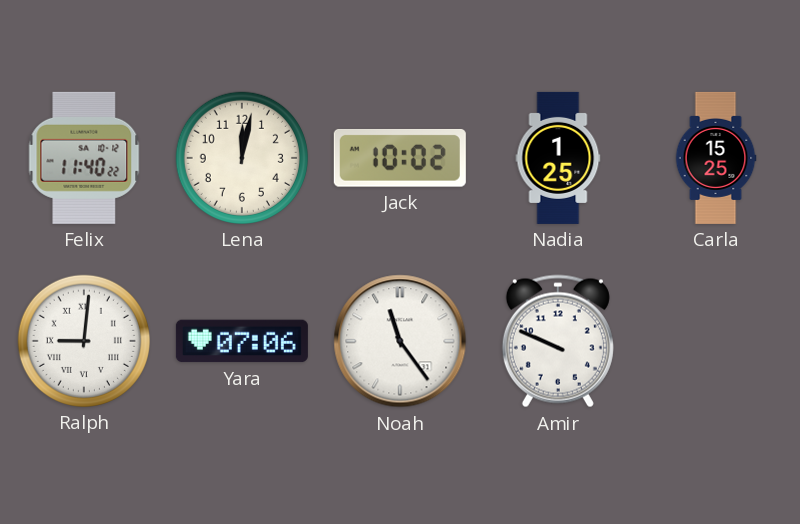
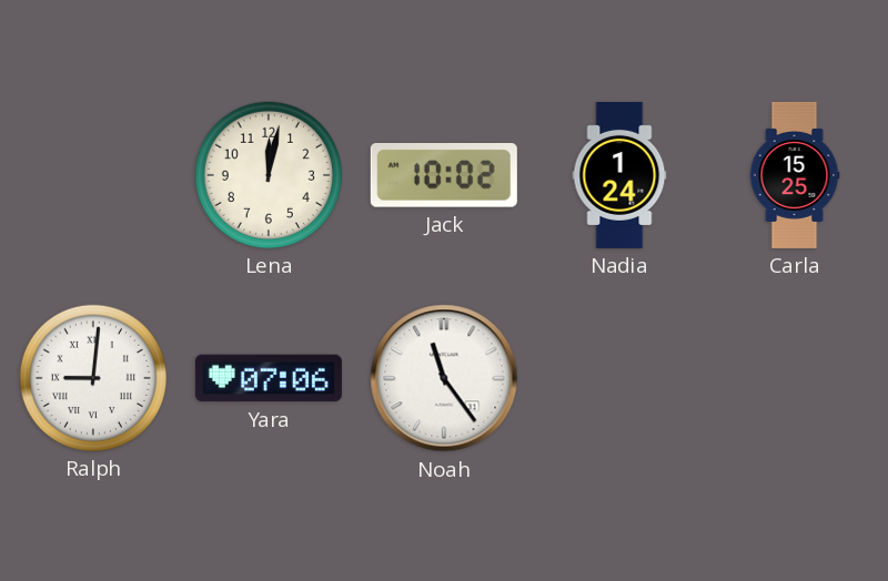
Felix: 11:40 -> none
Nadia: 1:25 -> 1:24
Amir: 9:49 -> none
